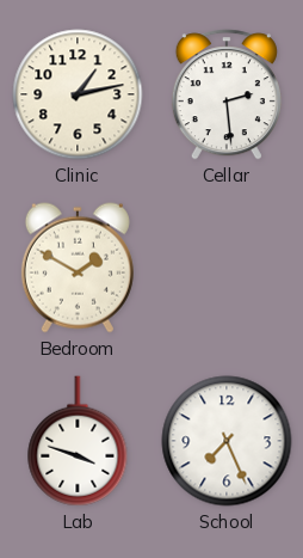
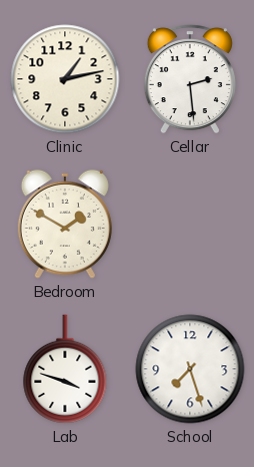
School: 7:26 -> 7:27
